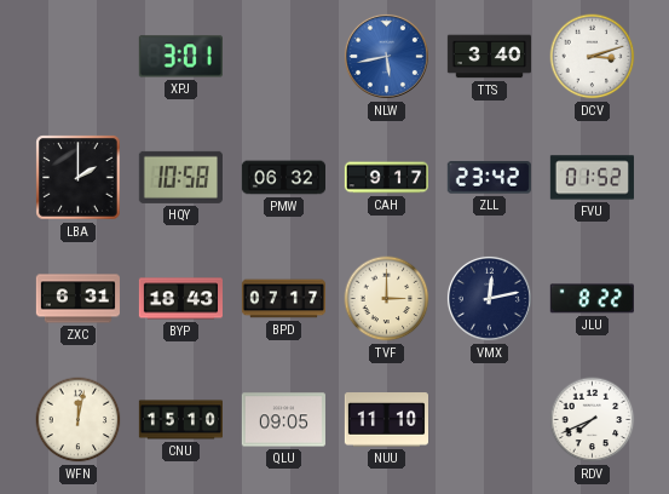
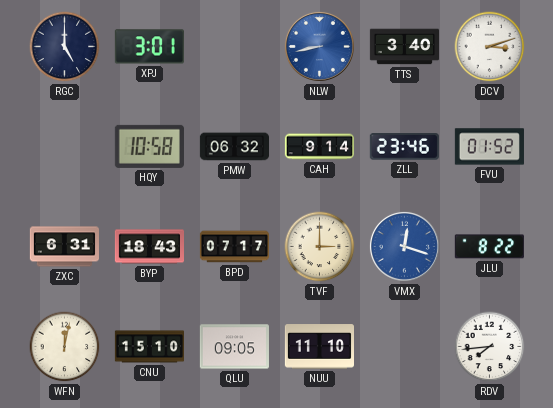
RGC: none -> 5:00
NLW: 5:43 -> 8:43
LBA: 2:00 -> none
CAH: 9:17 -> 9:14
ZLL: 23:42 -> 23:46
VMX: 12:13 -> 12:18
VMX dial: navy -> blue
RDV: 7:41 -> 7:44
